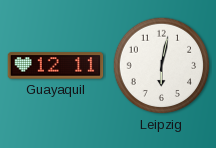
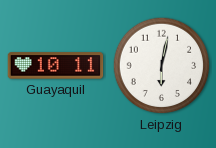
Guayaquil: 12:11 -> 10:11
